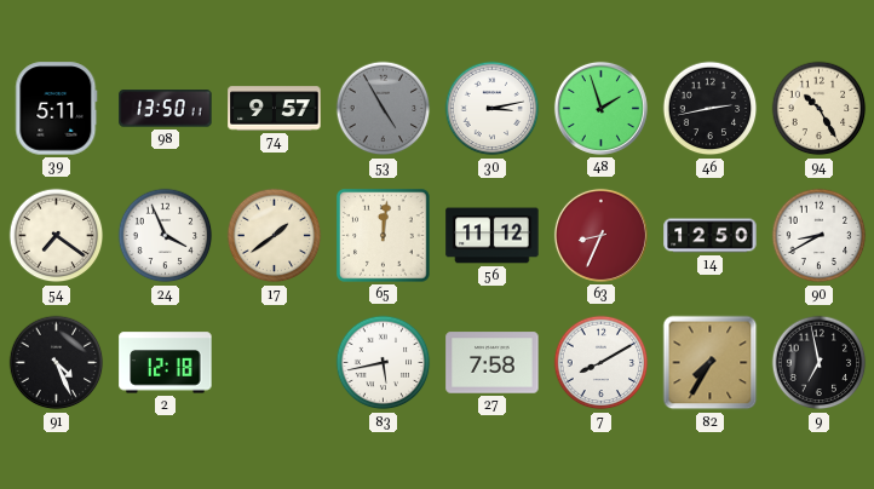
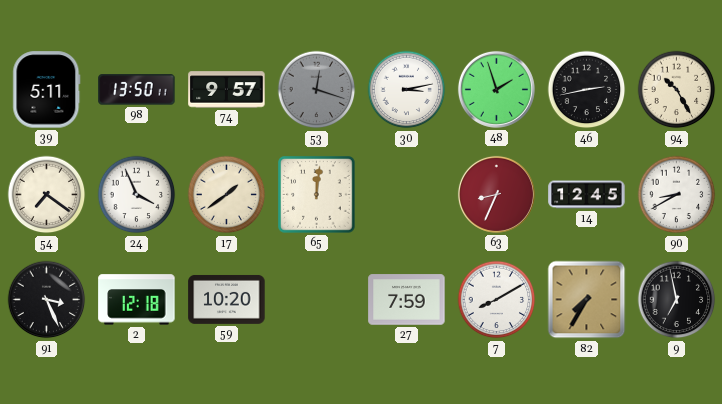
53: 4:55 -> 12:18
56: 11:12 -> none
14: 12:50 -> 12:45
91: 4:26 -> 3:26
59: none -> 10:20
83: 5:43 -> none
27: 7:58 -> 7:59
